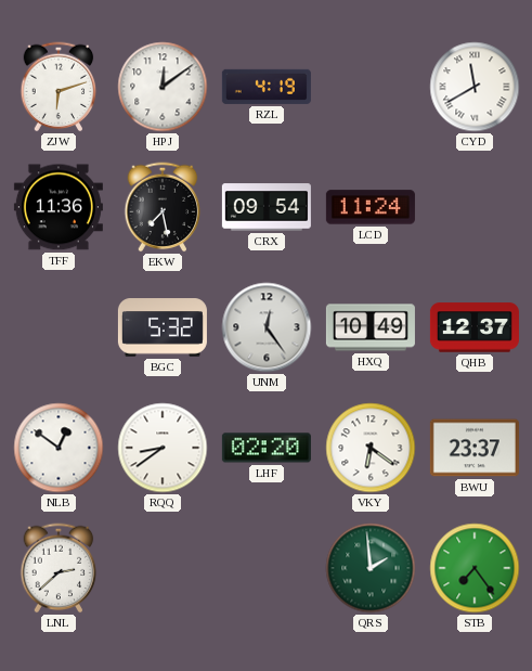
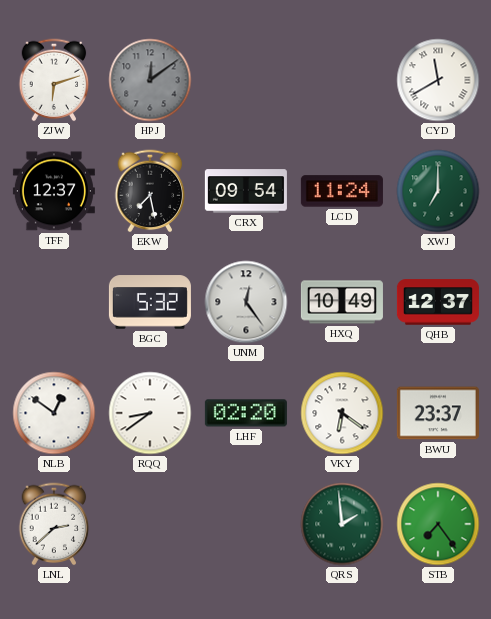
HPJ dial: white -> grey
RZL: 4:19 -> none
TFF: 11:36 -> 12:37
XWJ: none -> 7:00
